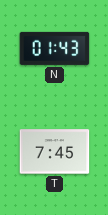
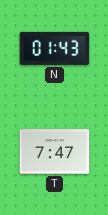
T: 7:45 -> 7:47
